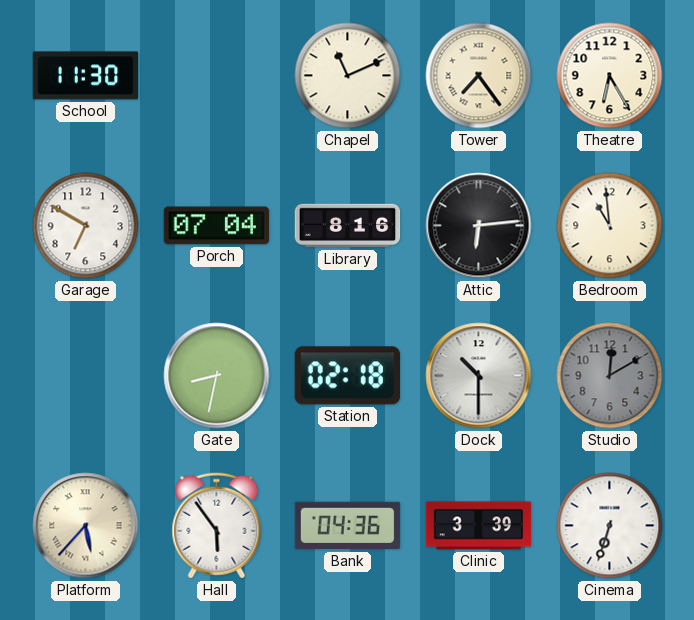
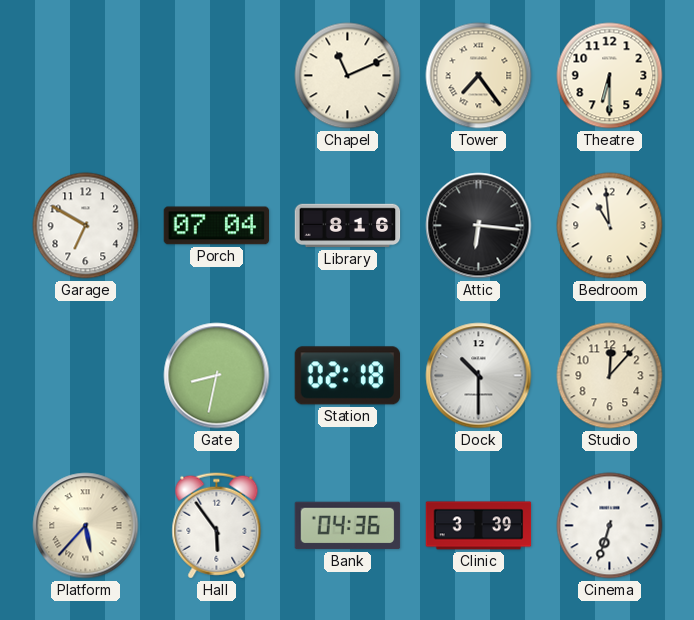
School: 11:30 -> none
Theatre: 6:25 -> 6:30
Attic: 6:14 -> 6:16
Studio: 12:10 -> 12:07
Studio dial: grey -> cream
